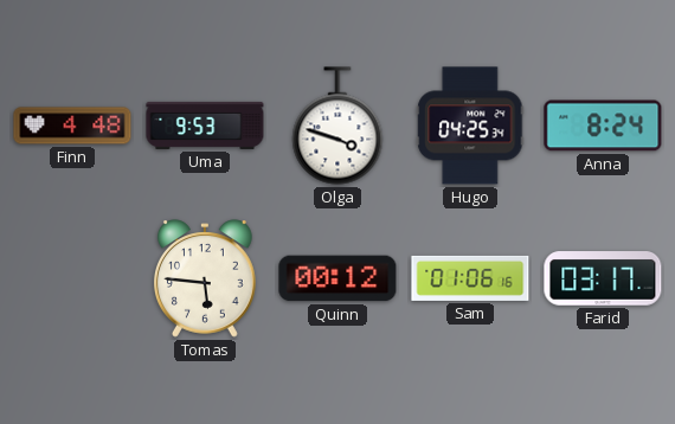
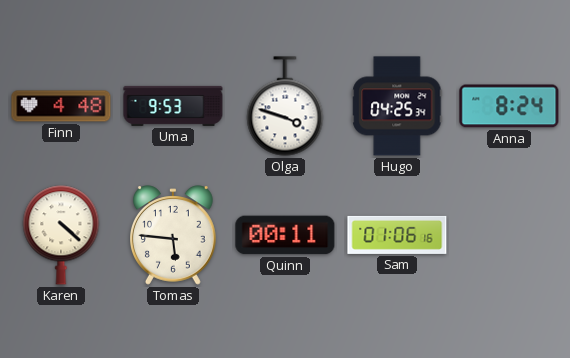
Karen: none -> 4:22
Quinn: 00:12 -> 00:11
Farid: 03:17 -> none
